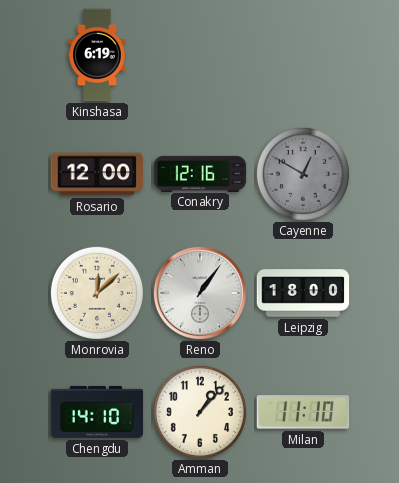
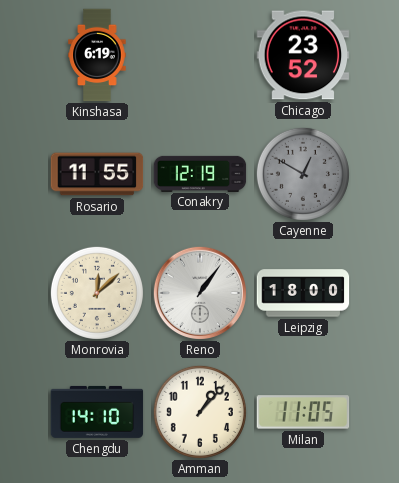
Chicago: none -> 23:52
Rosario: 12:00 -> 11:55
Conakry: 12:16 -> 12:19
Milan: 11:10 -> 11:05
